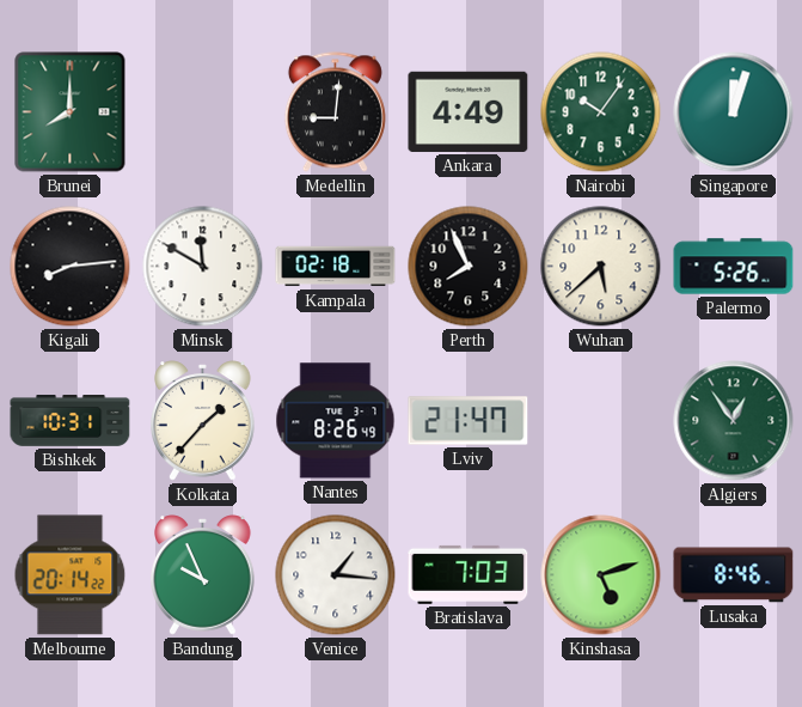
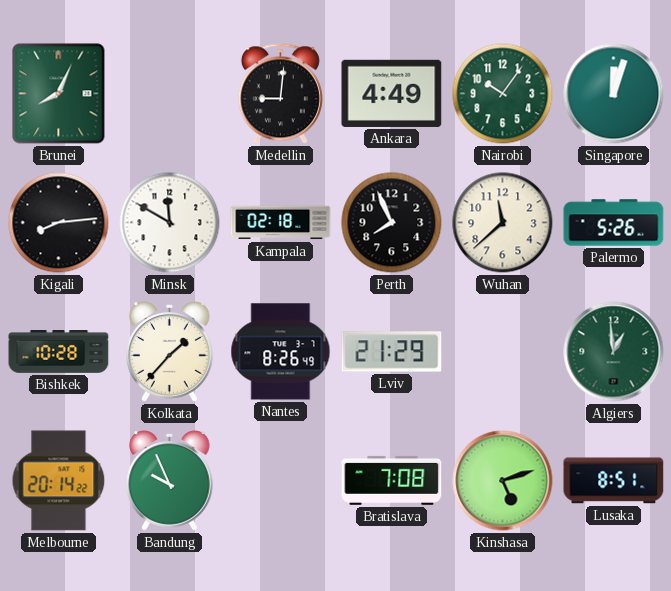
Brunei: 8:00 -> 8:04
Wuhan: 5:38 -> 11:38
Bishkek: 10:31 -> 10:28
Lviv: 21:47 -> 21:29
Algiers: 12:54 -> 12:59
Venice: 1:16 -> none
Bratislava: 7:03 -> 7:08
Lusaka: 8:46 -> 8:51
